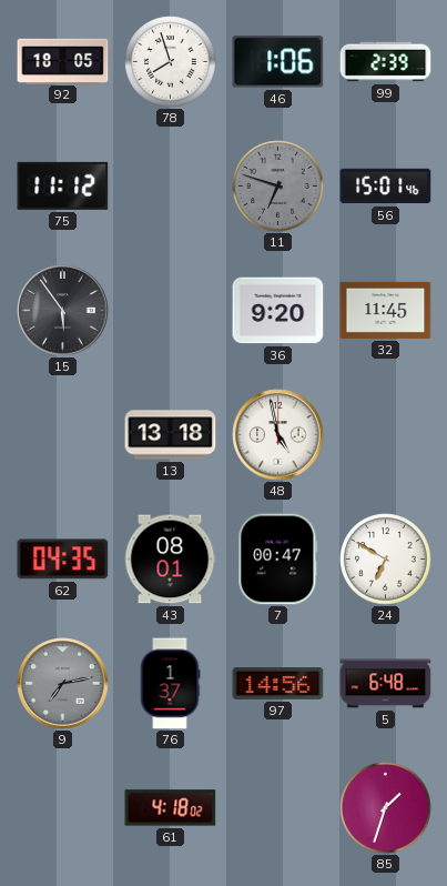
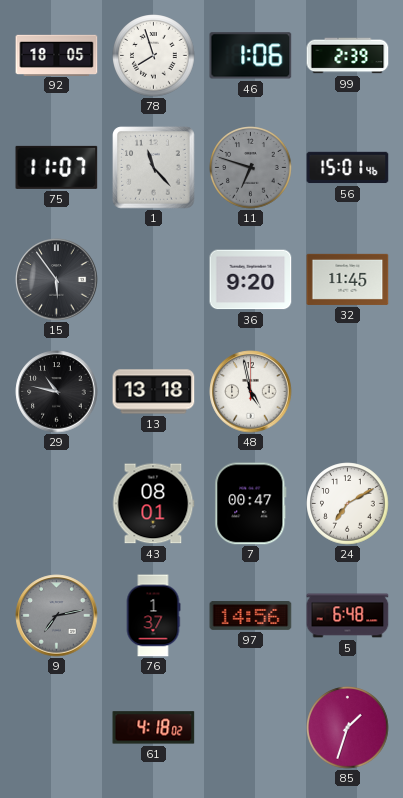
75: 11:12 -> 11:07
1: none -> 11:23
29: none -> 10:47
62: 04:35 -> none
24: 6:50 -> 7:10
